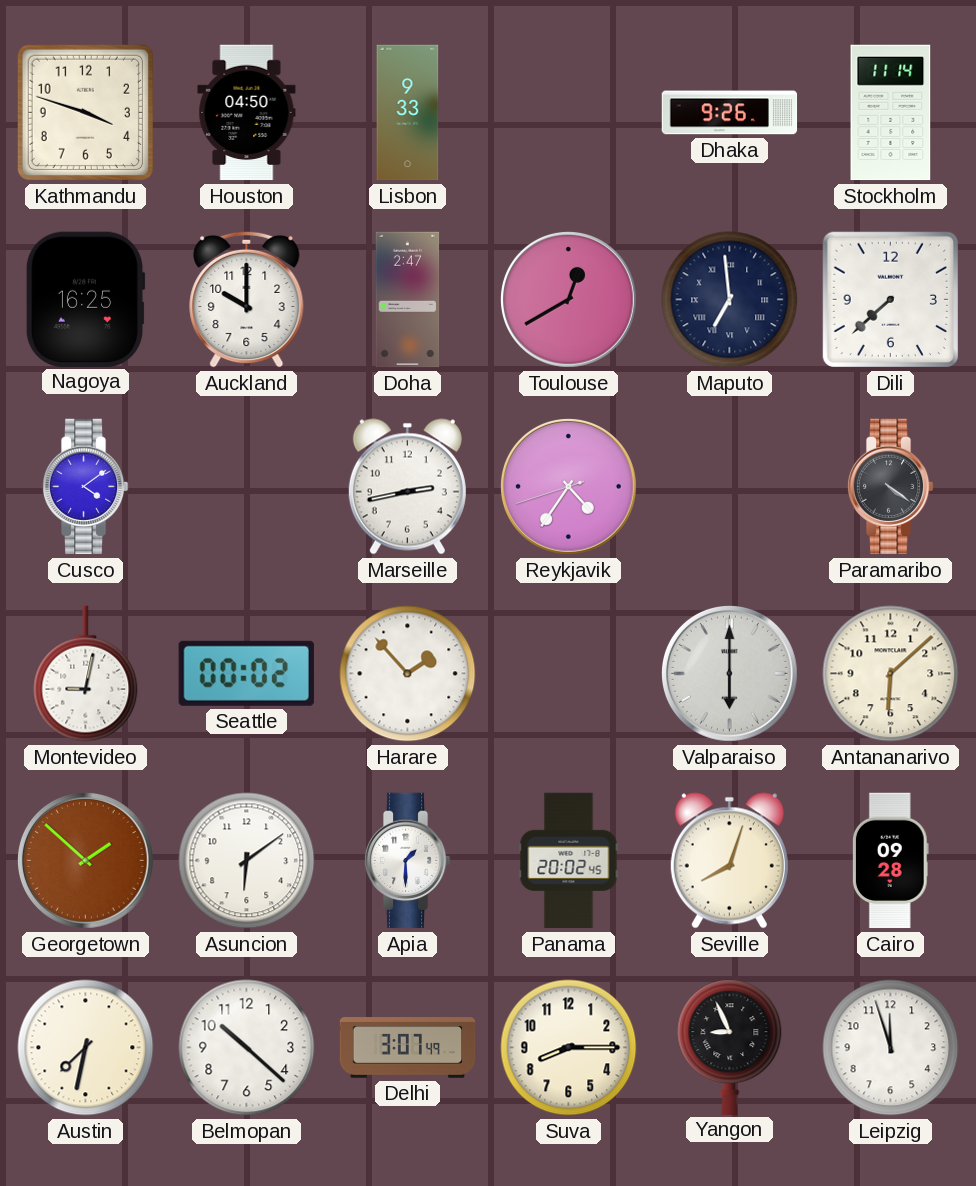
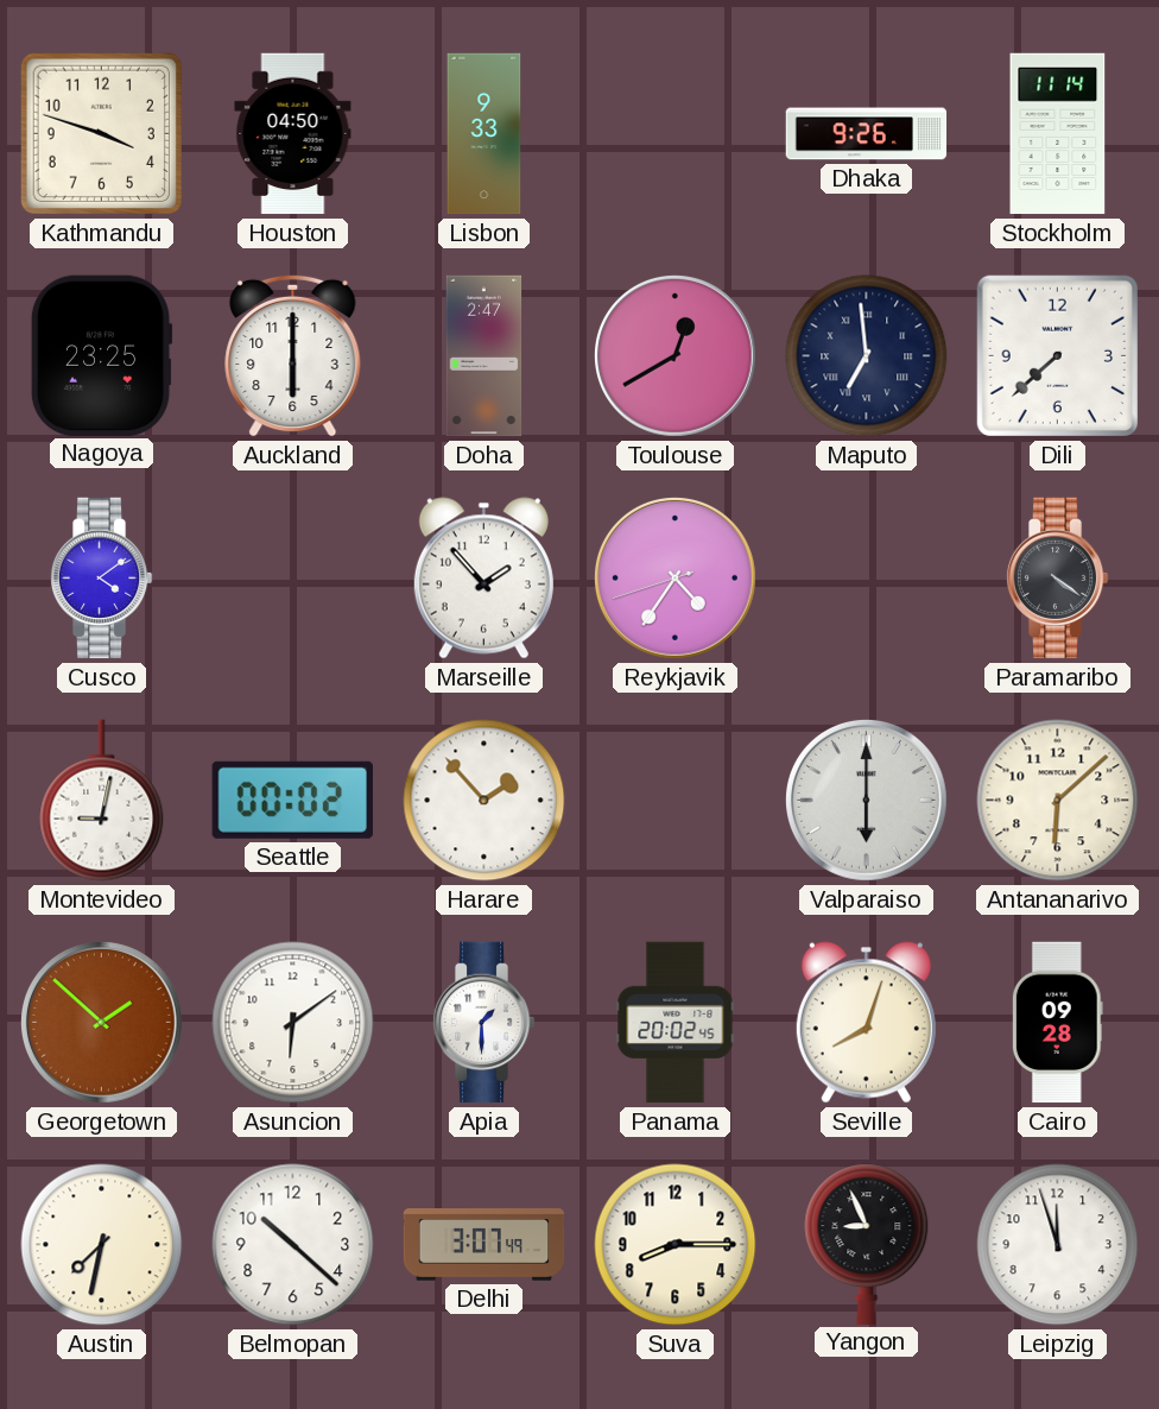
Nagoya: 16:25 -> 23:25
Auckland: 10:00 -> 6:00
Marseille: 2:43 -> 1:53
